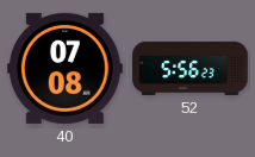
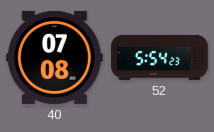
52: 5:56 -> 5:54
